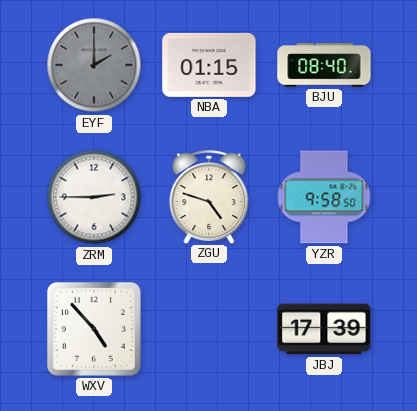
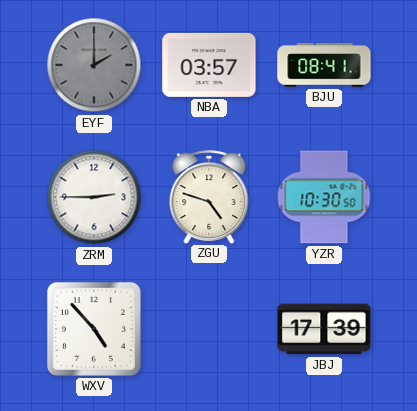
NBA: 01:15 -> 03:57
BJU: 08:40 -> 08:41
YZR: 9:58 -> 10:30
